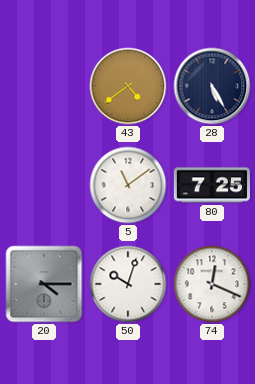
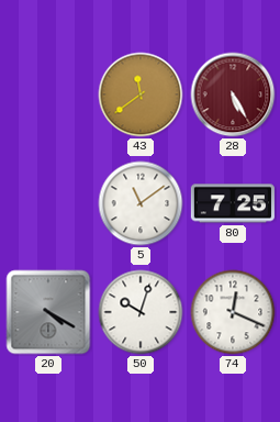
43: 4:39 -> 11:39
28 dial: navy -> burgundy
20: 4:15 -> 4:20
